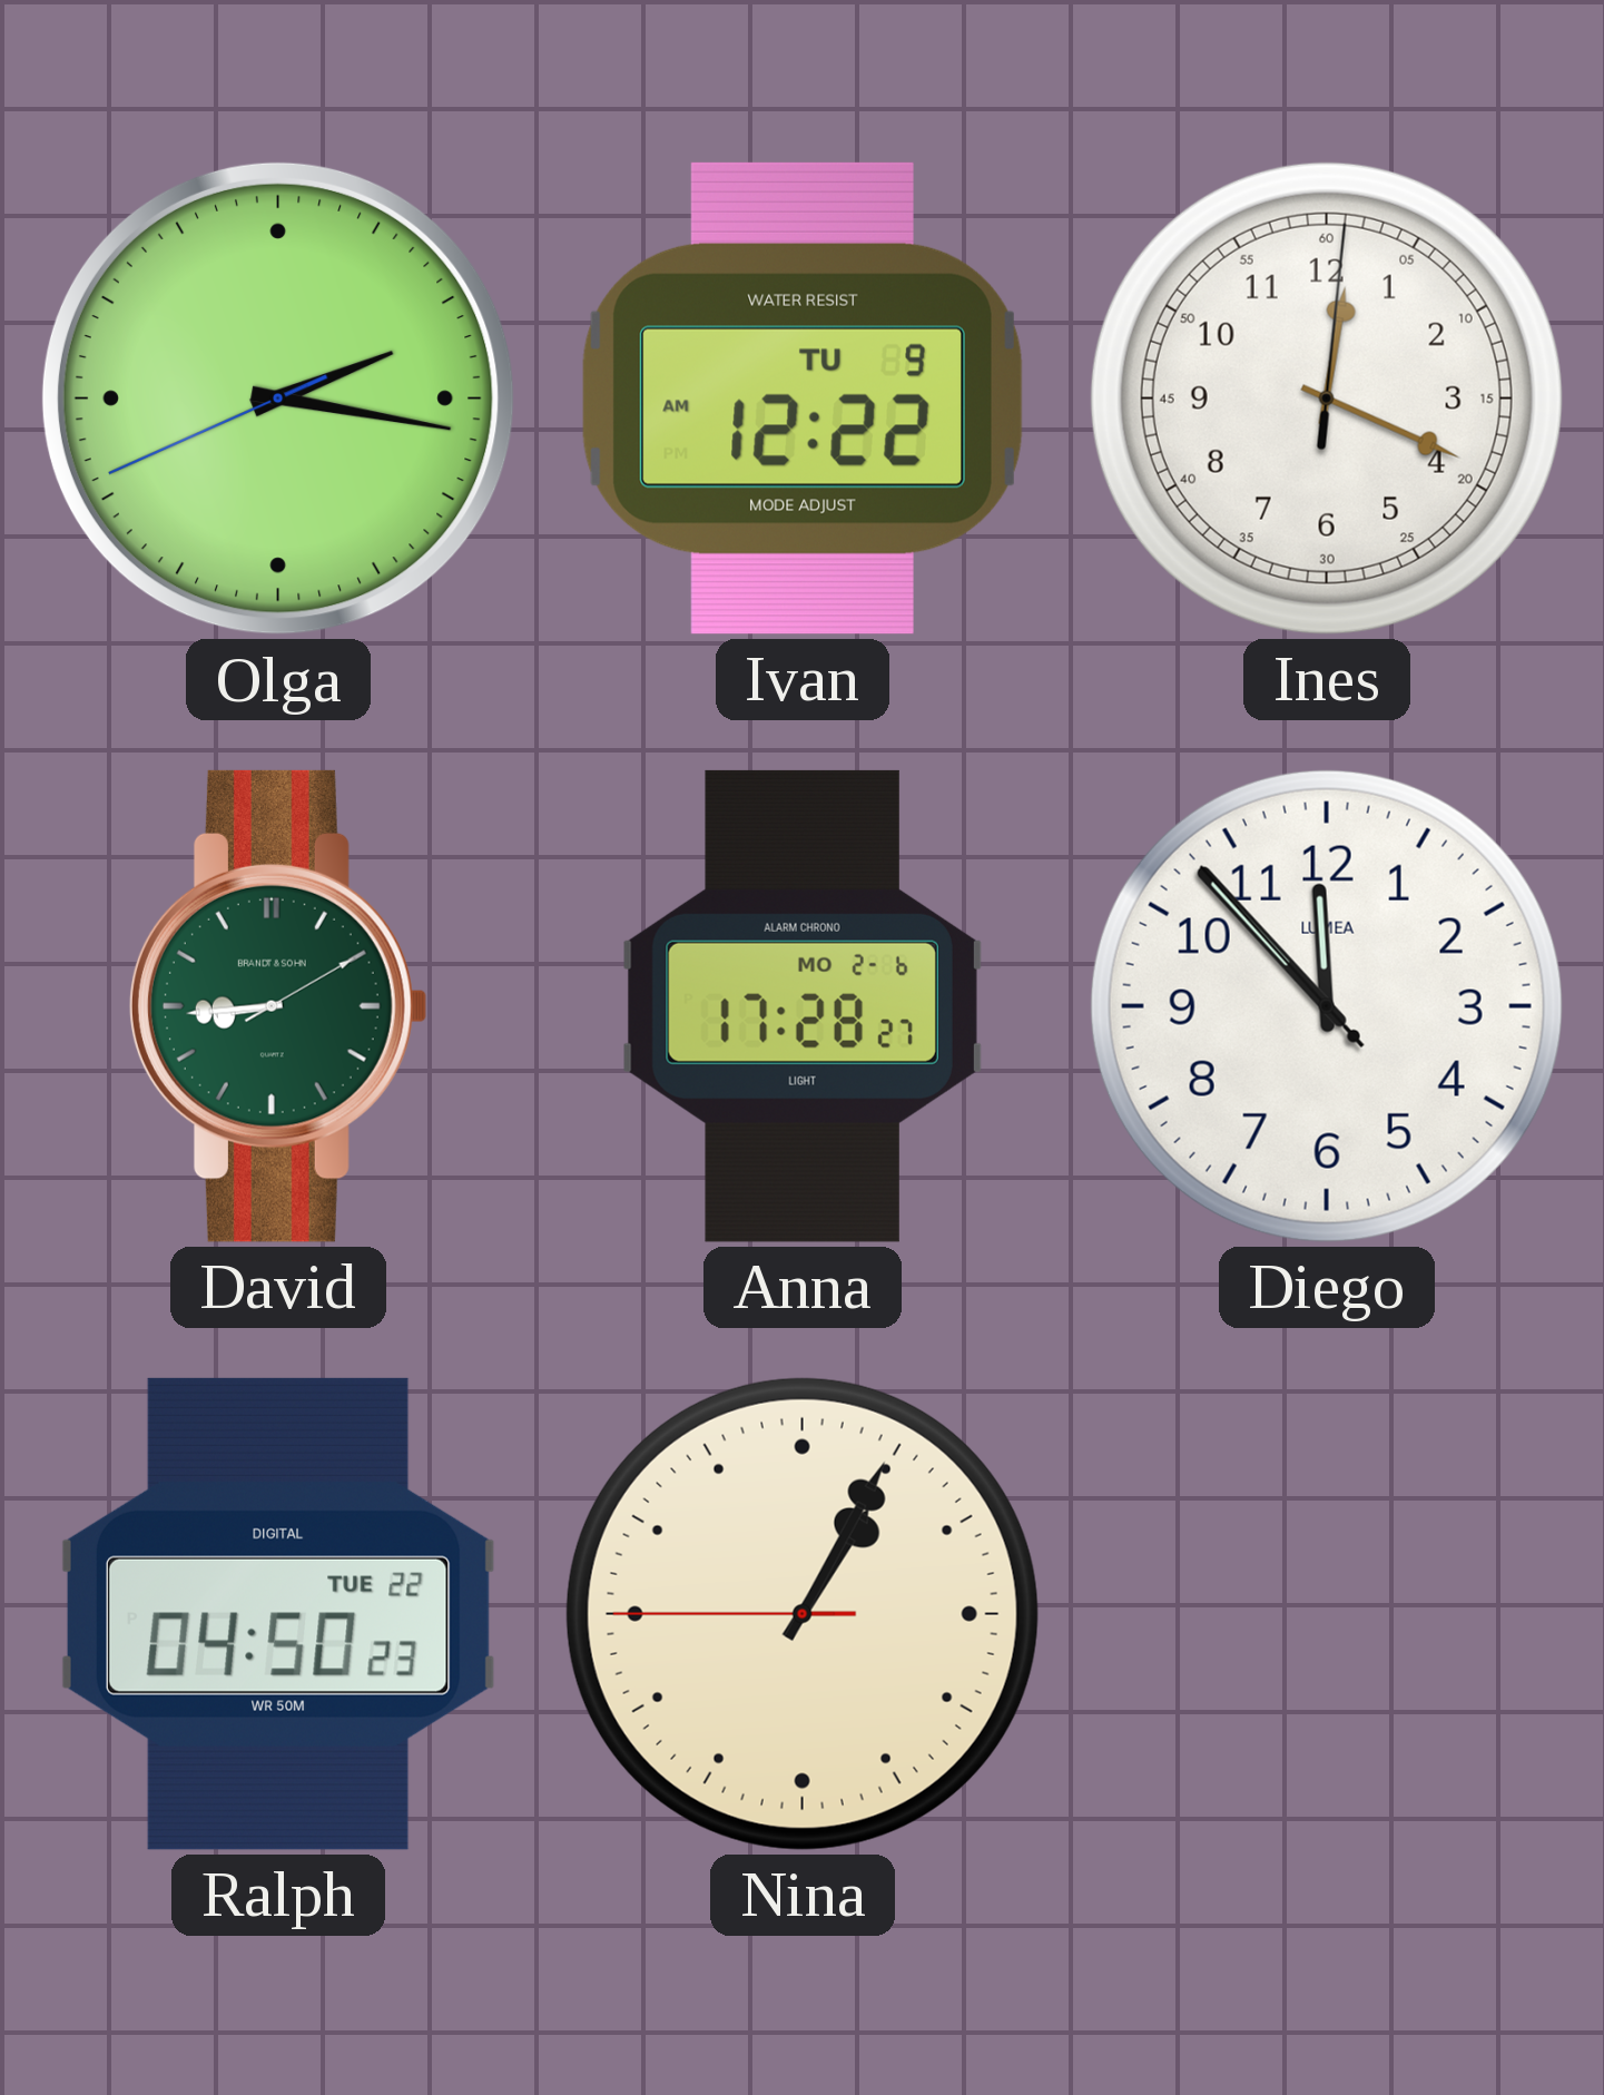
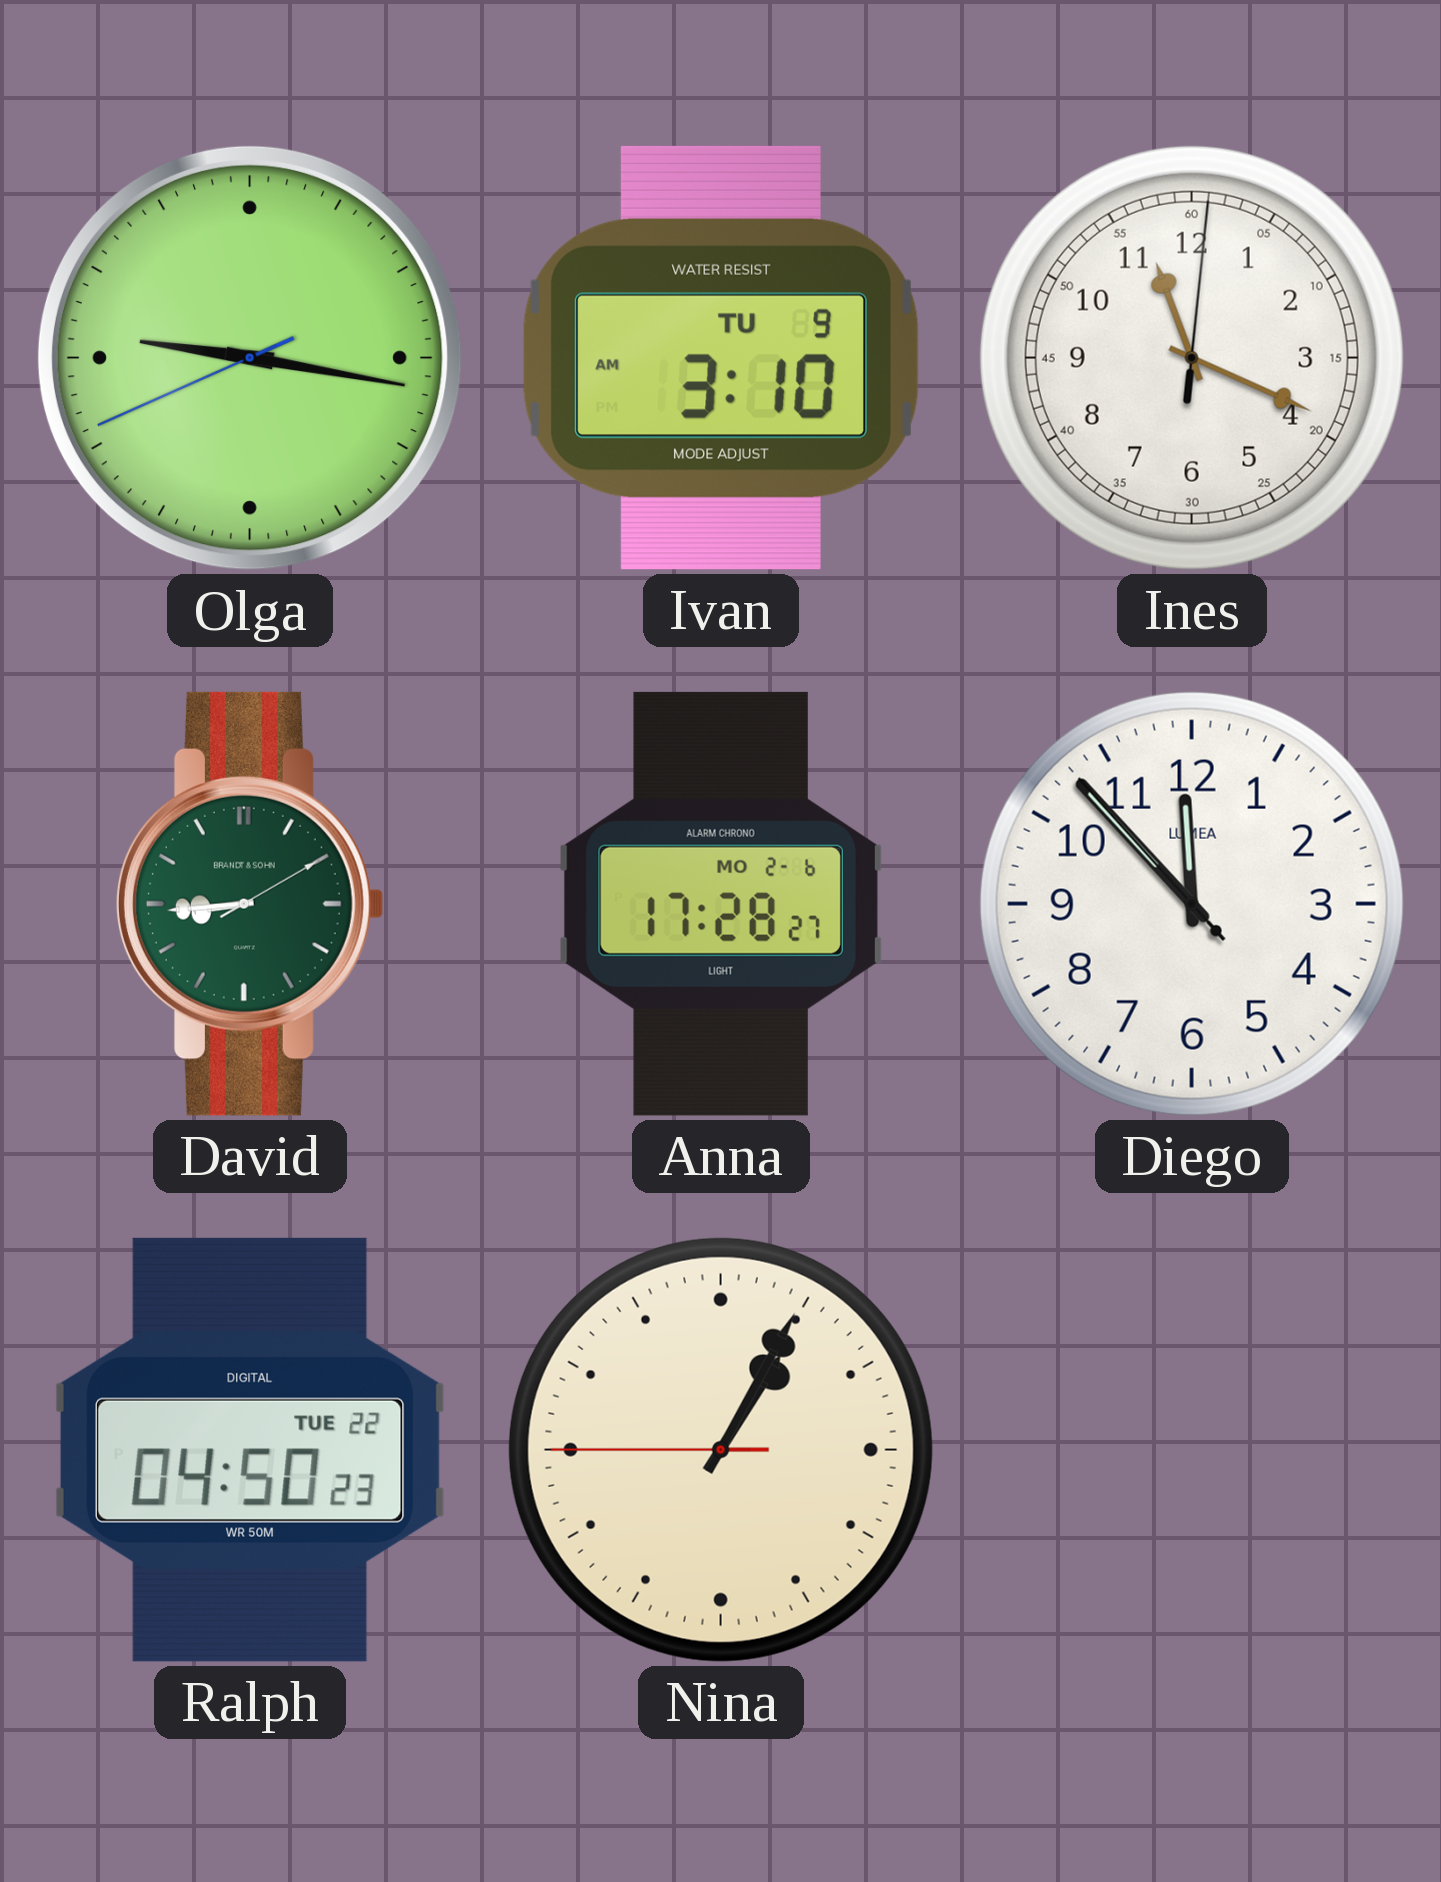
Olga: 2:16 -> 9:16
Ivan: 12:22 -> 3:10
Ines: 12:19 -> 11:19
